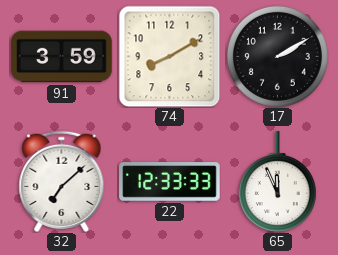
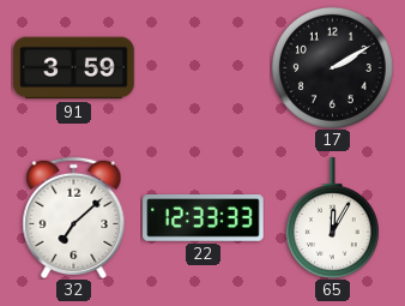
74: 8:10 -> none
65: 11:56 -> 12:05
